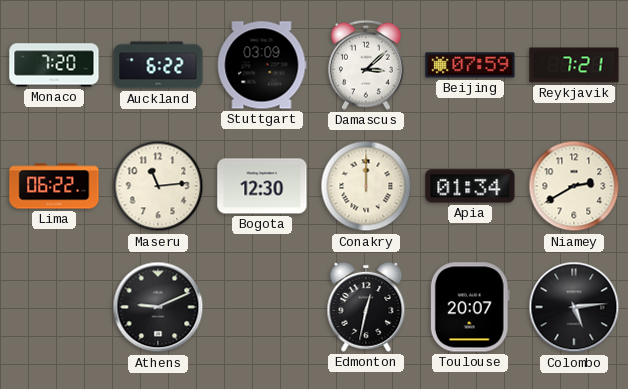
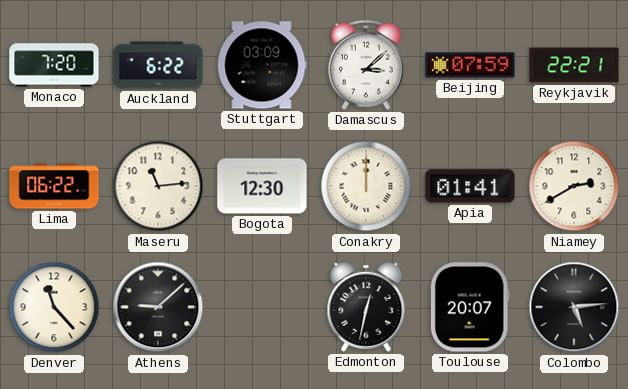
Reykjavik: 7:21 -> 22:21
Apia: 01:34 -> 01:41
Denver: none -> 11:23
Athens: 9:11 -> 9:08
